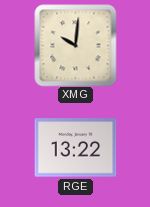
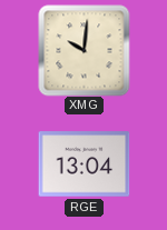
RGE: 13:22 -> 13:04
